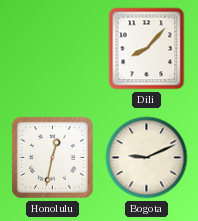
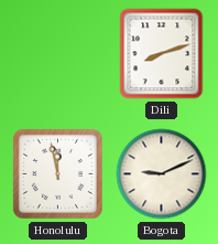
Dili: 8:07 -> 8:12
Honolulu: 12:32 -> 11:58
